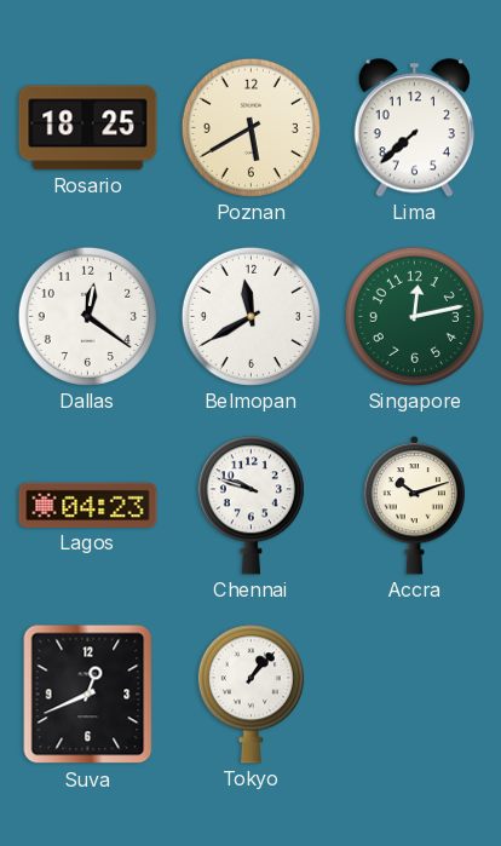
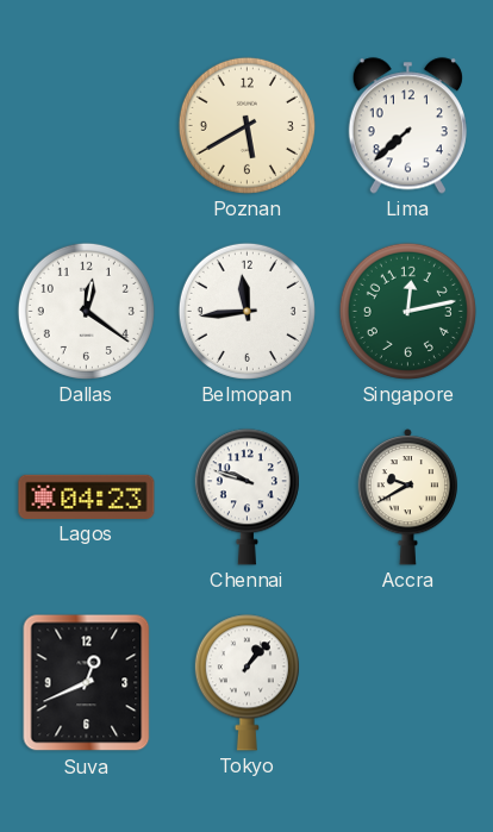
Rosario: 18:25 -> none
Belmopan: 11:40 -> 11:44
Accra: 10:12 -> 9:40
